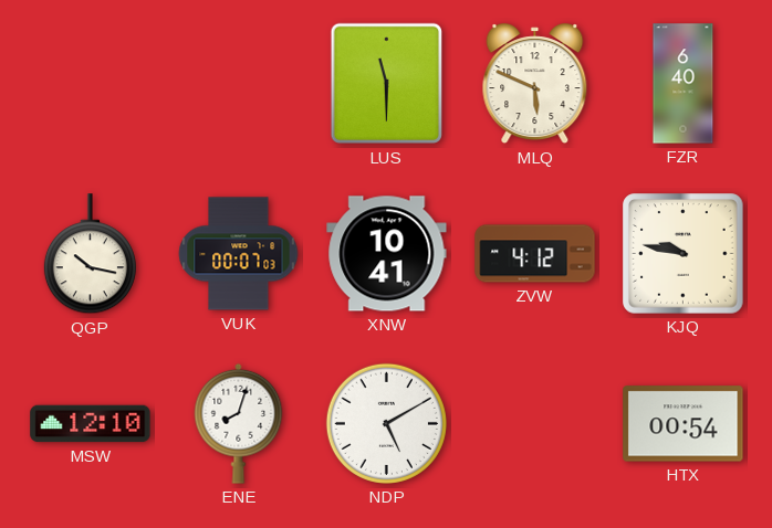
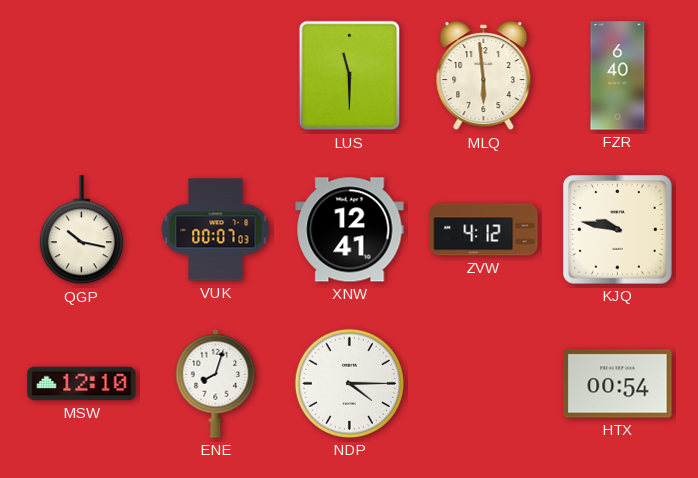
MLQ: 5:49 -> 5:59
XNW: 10:41 -> 12:41
NDP: 5:10 -> 4:15
